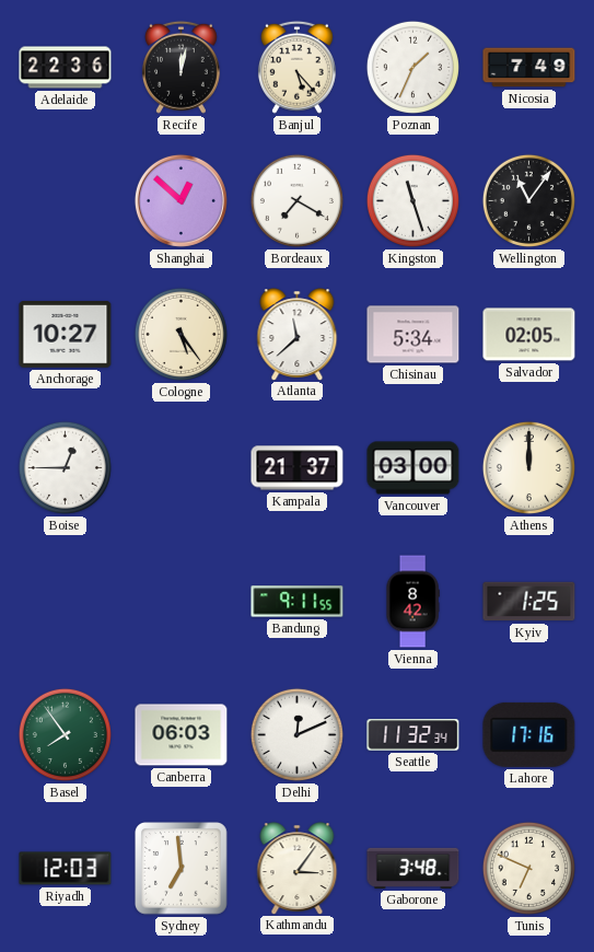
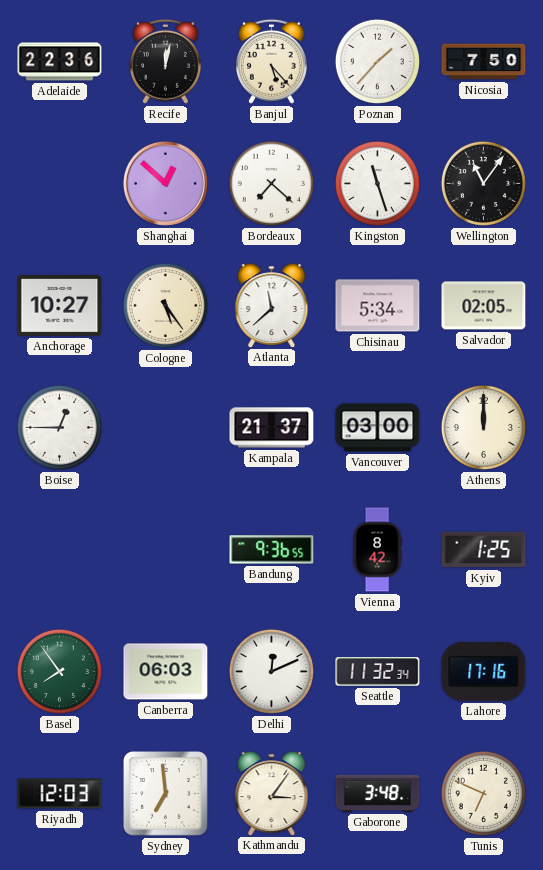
Poznan: 1:34 -> 1:37
Nicosia: 7:49 -> 7:50
Bordeaux: 7:20 -> 7:22
Bandung: 9:11 -> 9:36
